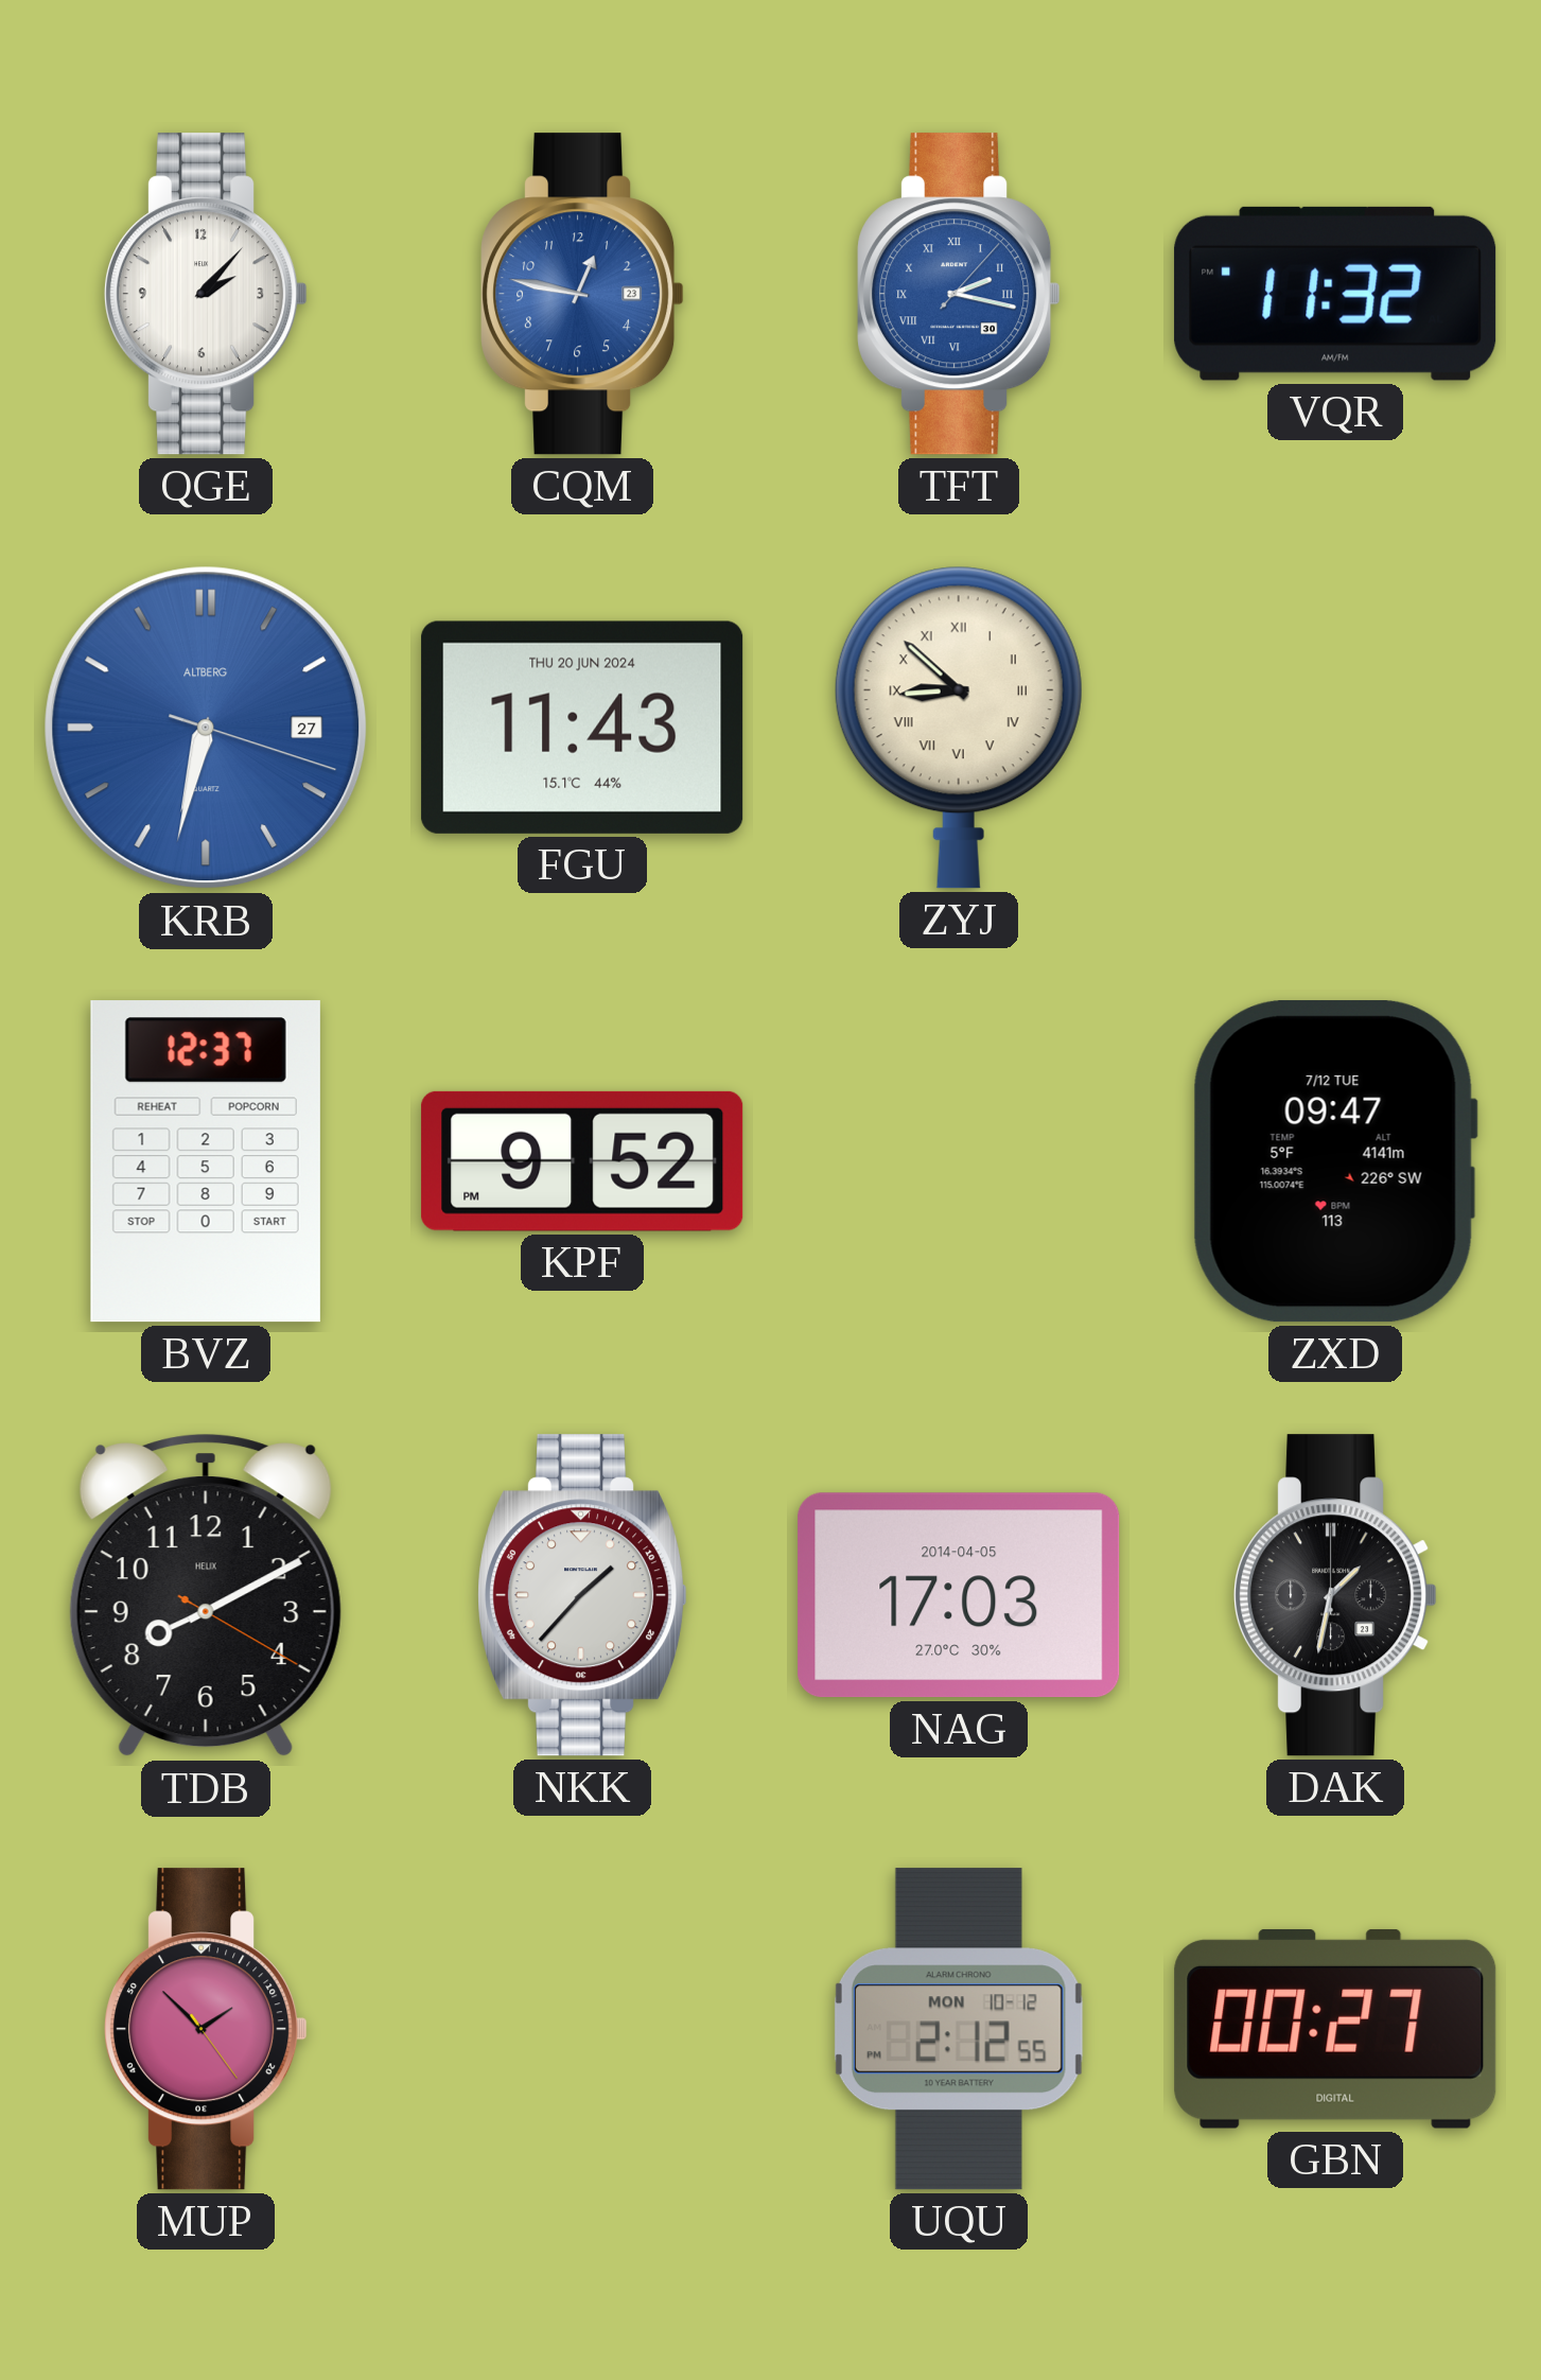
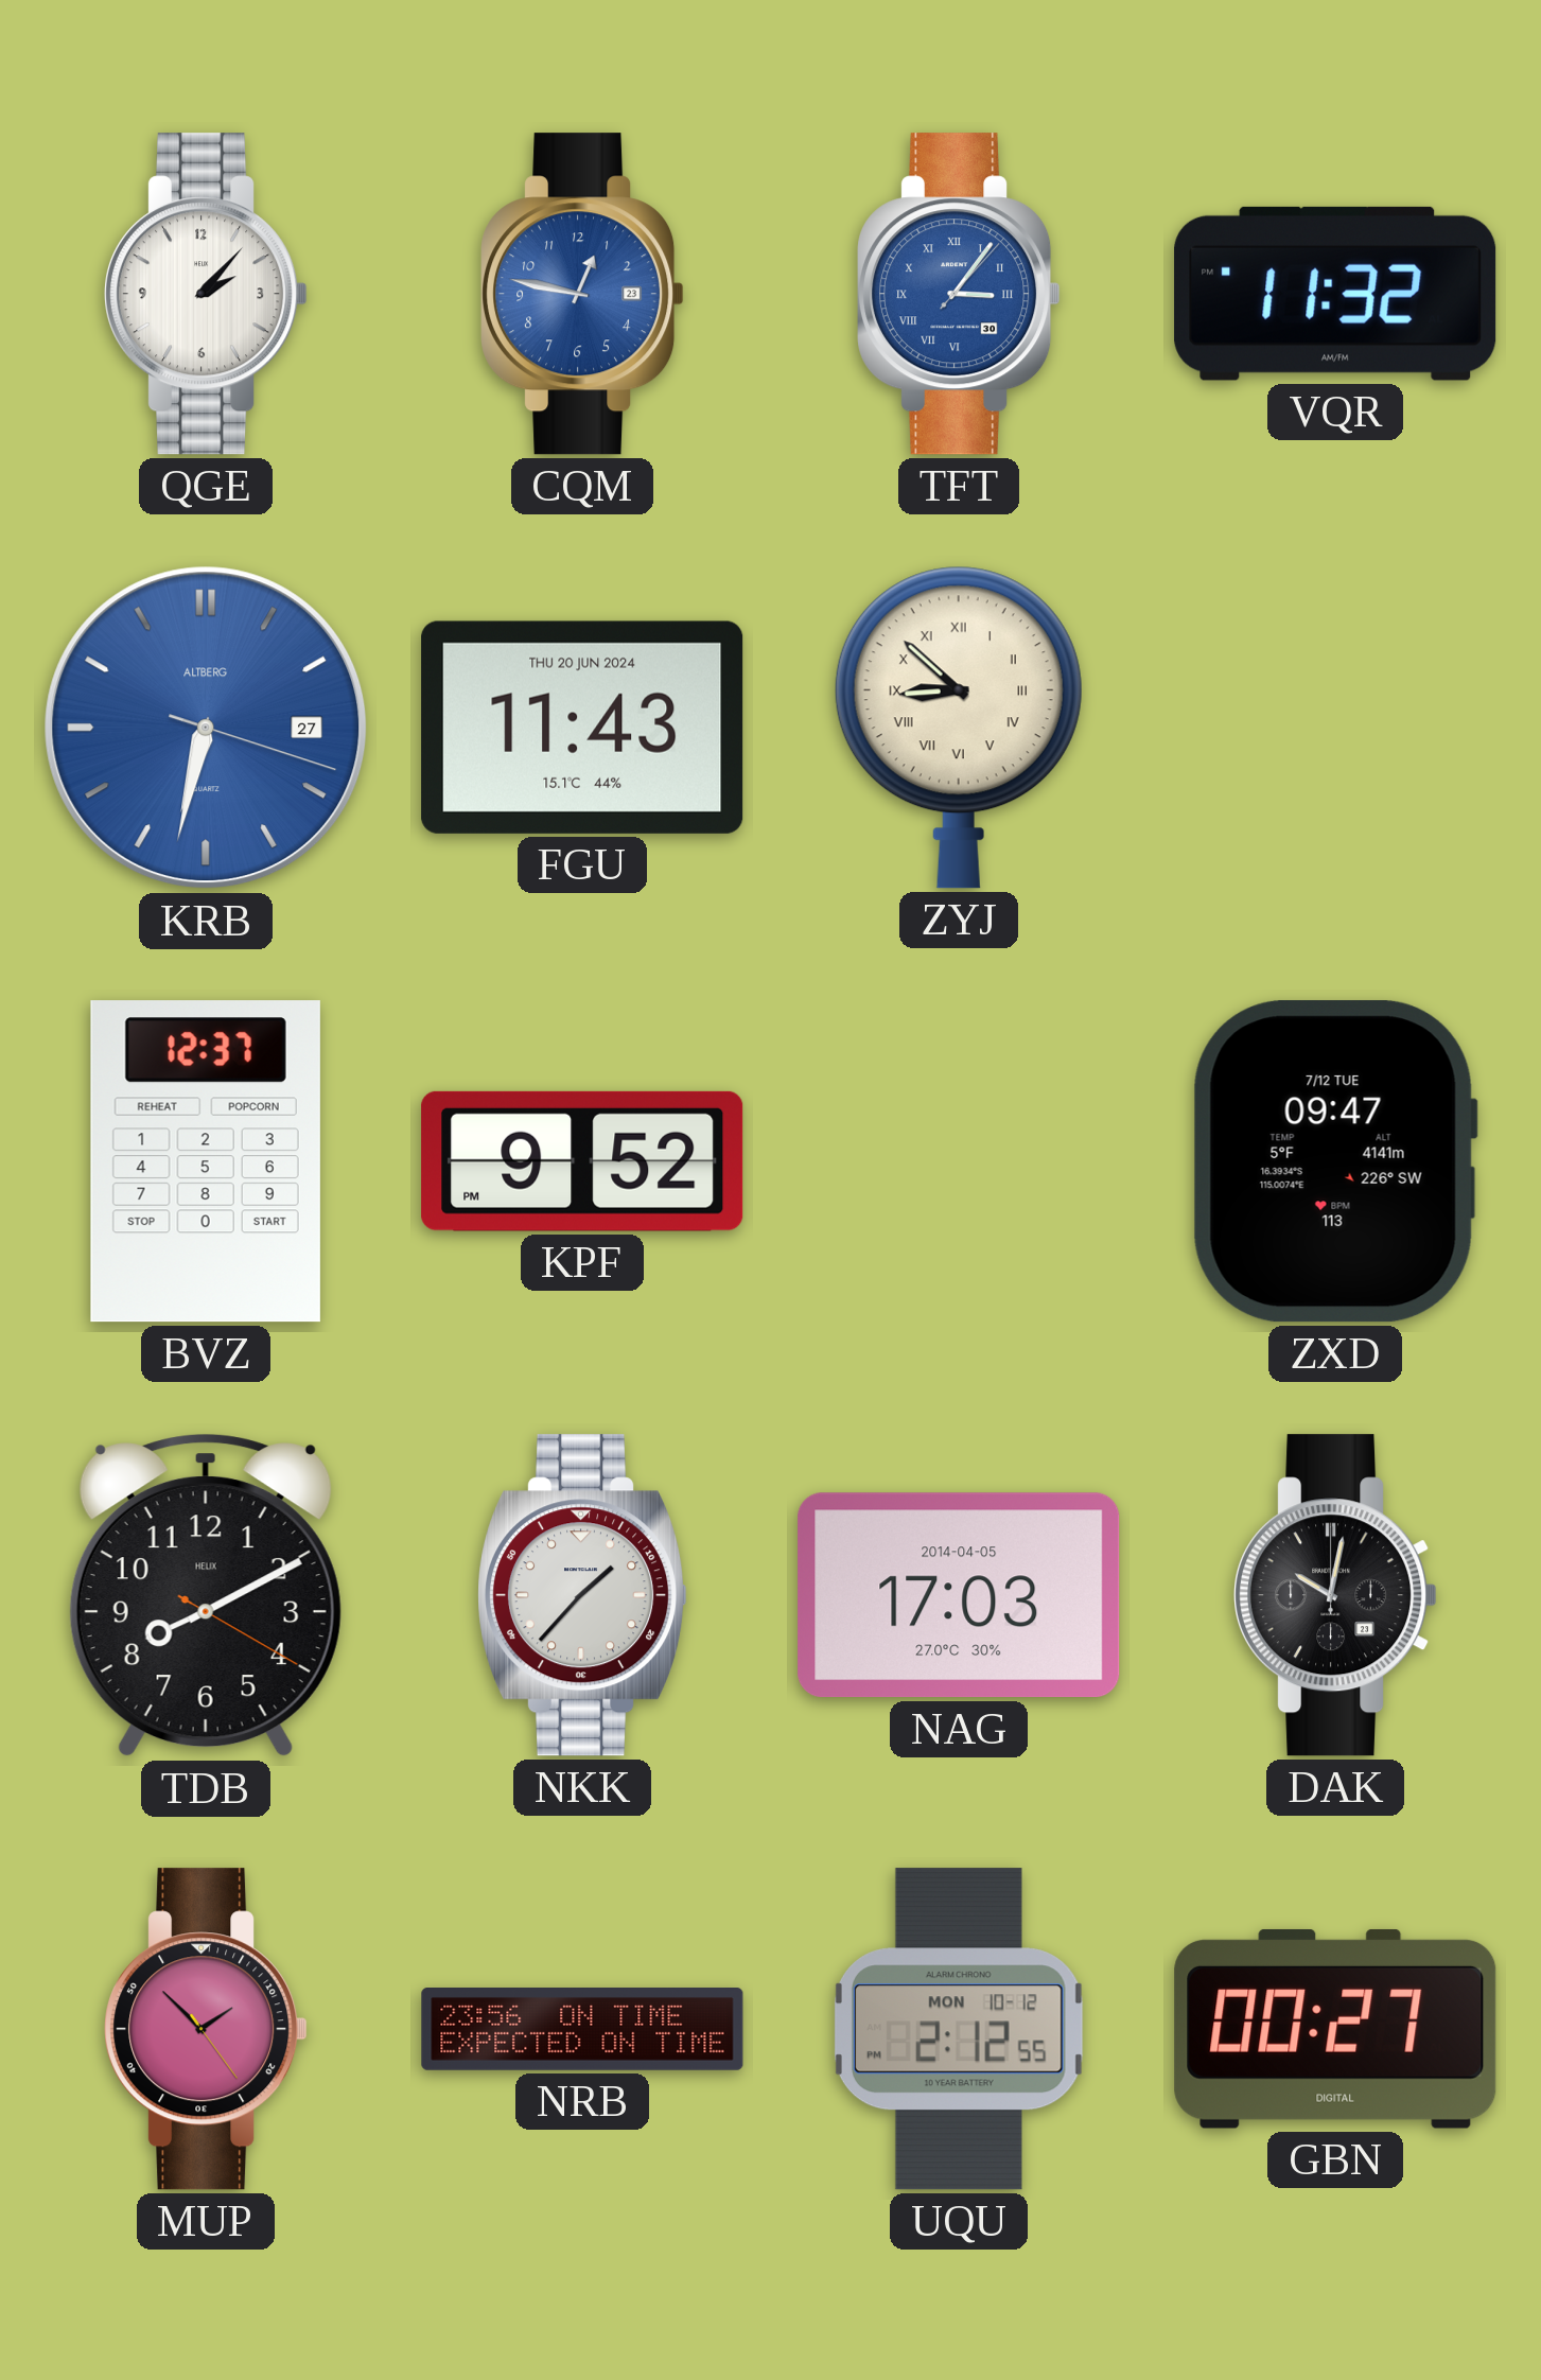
TFT: 2:17 -> 3:06
DAK: 1:32 -> 10:02
NRB: none -> 23:56
